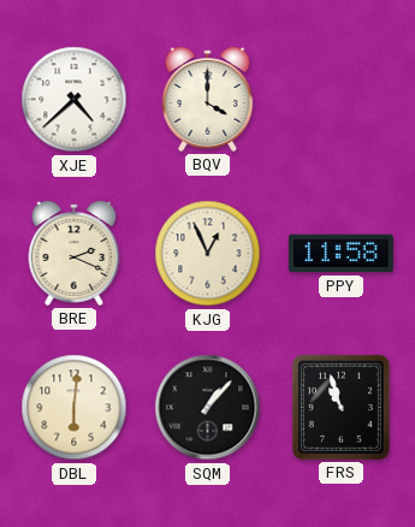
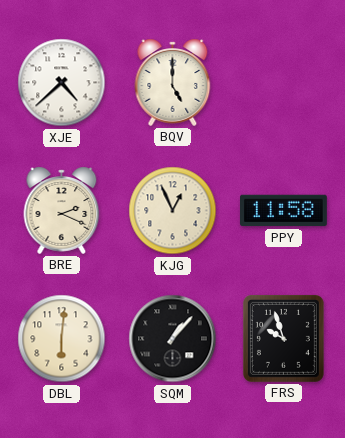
BQV: 4:00 -> 5:00
FRS: 10:57 -> 9:57
